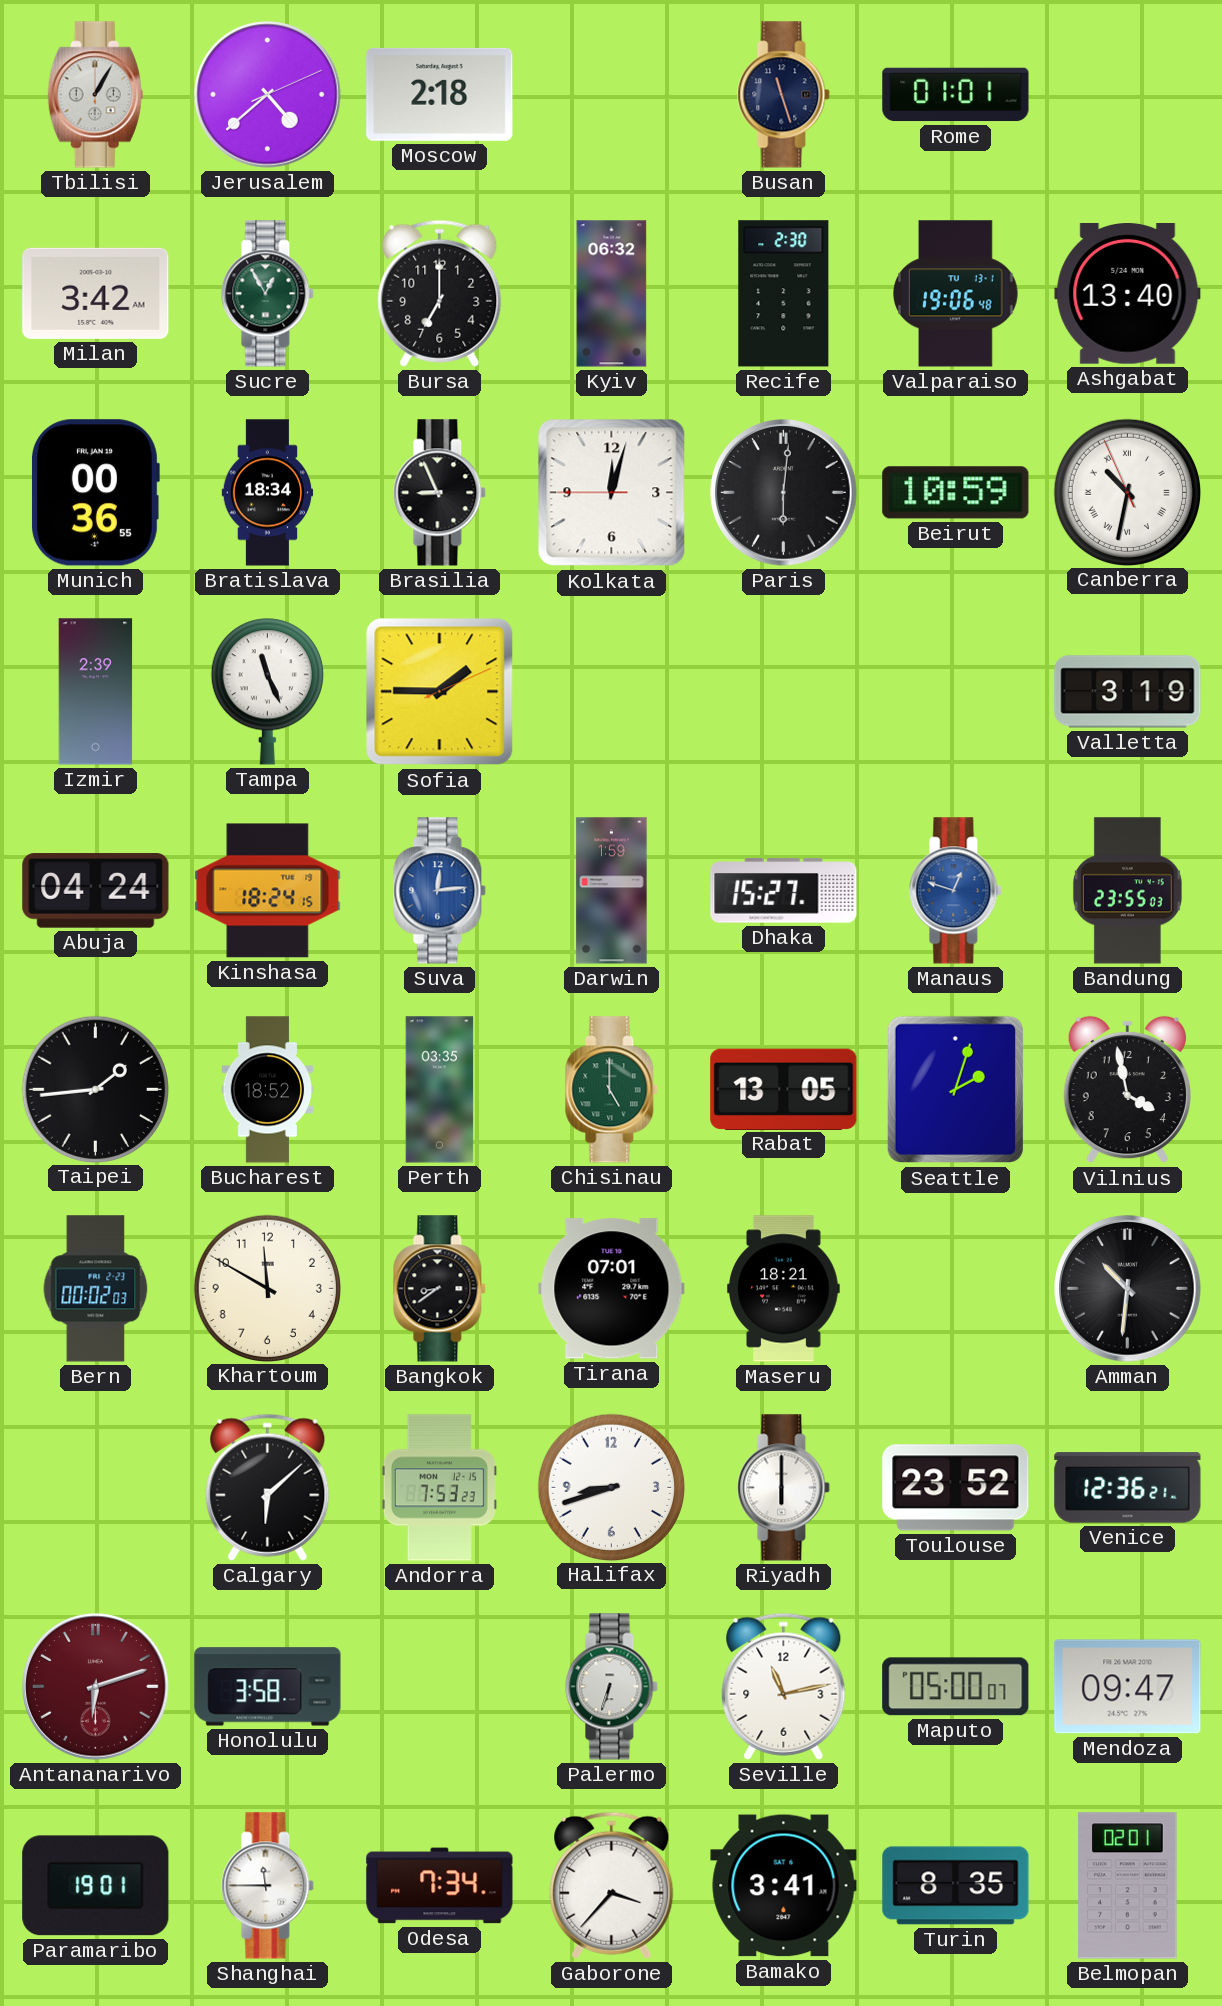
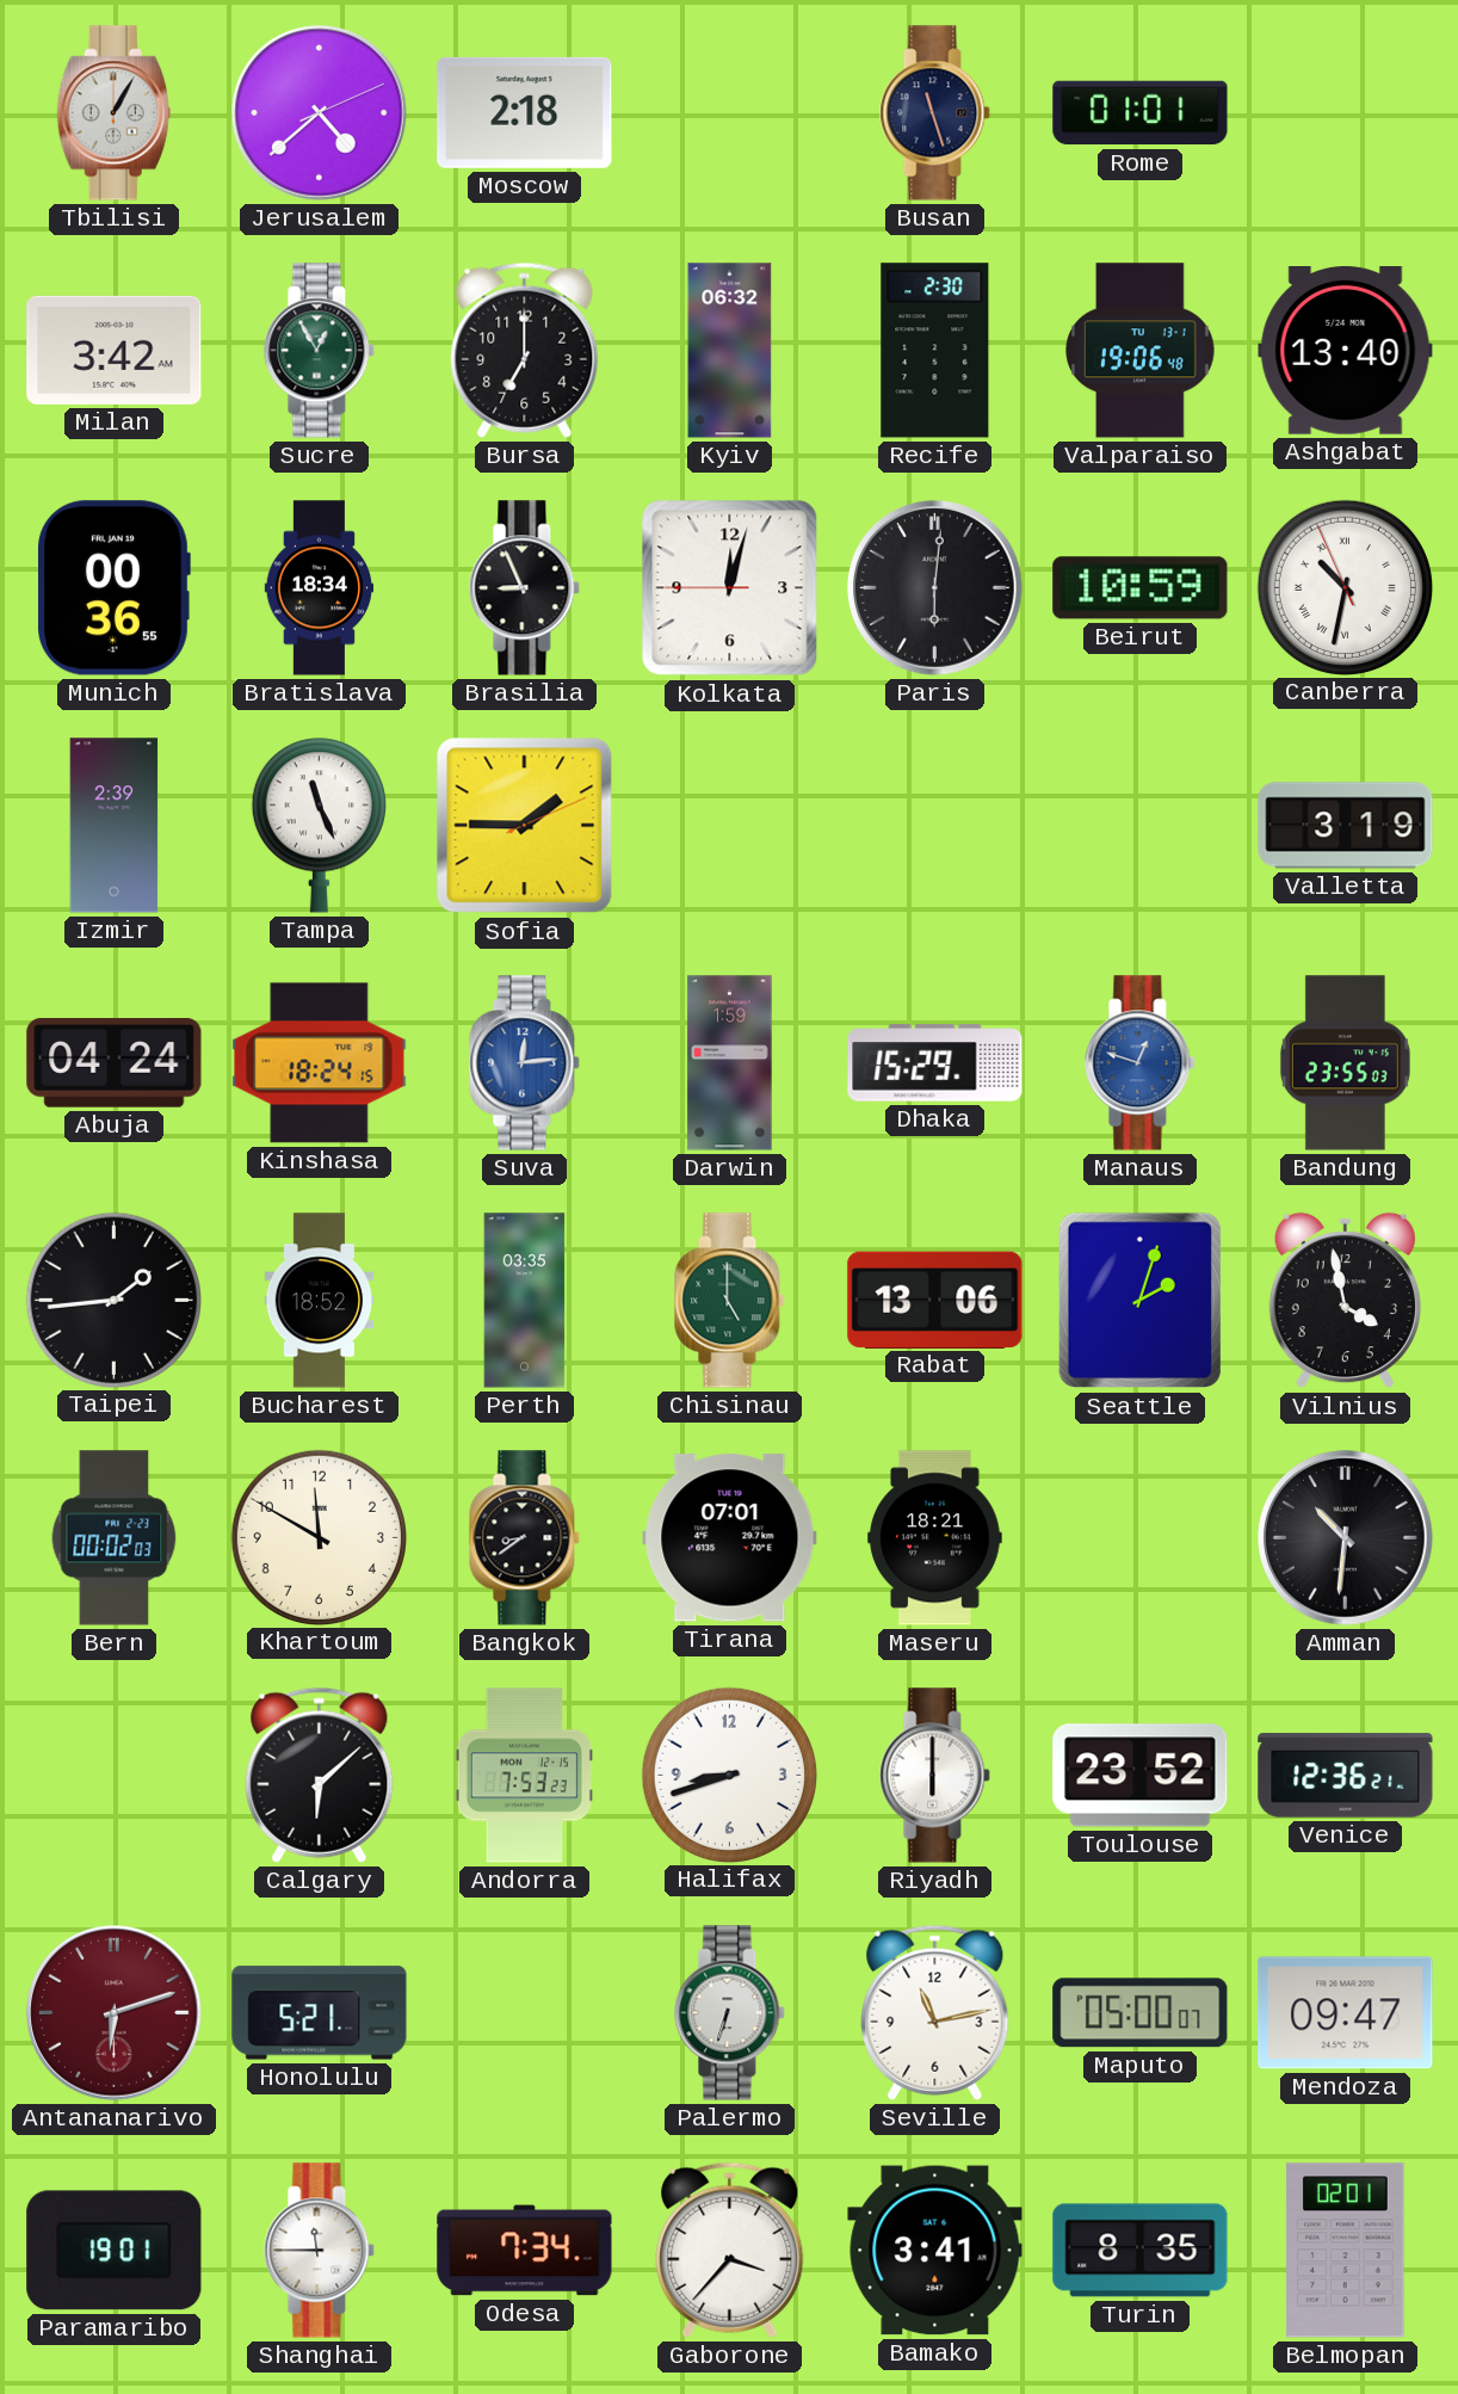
Dhaka: 15:27 -> 15:29
Rabat: 13:05 -> 13:06
Honolulu: 3:58 -> 5:21
